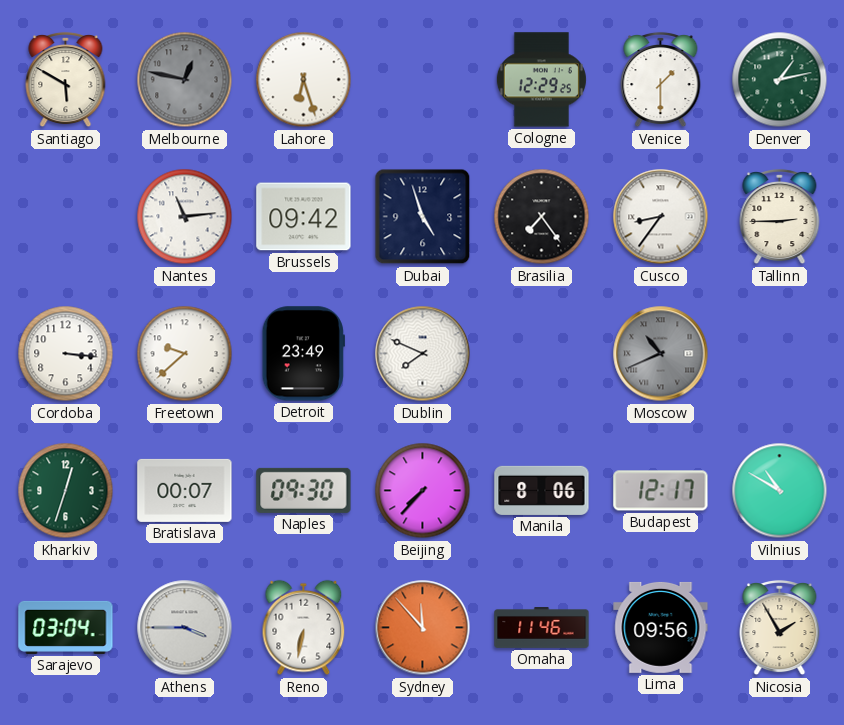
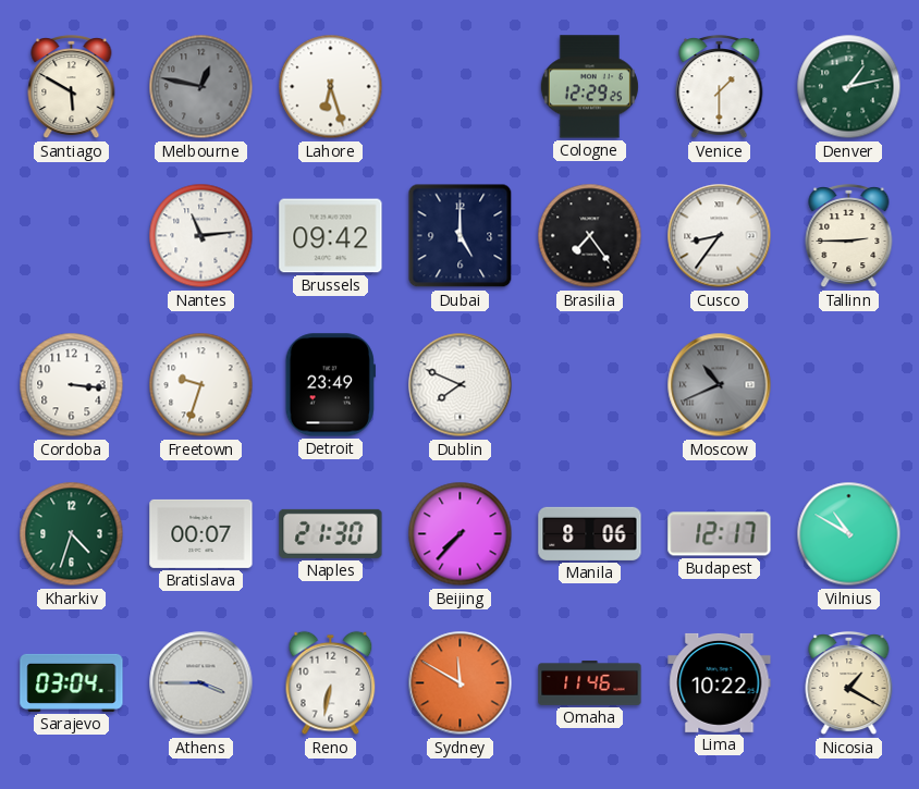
Dubai: 4:57 -> 5:00
Freetown: 9:38 -> 9:33
Kharkiv: 12:33 -> 4:33
Naples: 09:30 -> 21:30
Sydney: 11:53 -> 11:50
Lima: 09:56 -> 10:22
Nicosia: 1:55 -> 1:20
